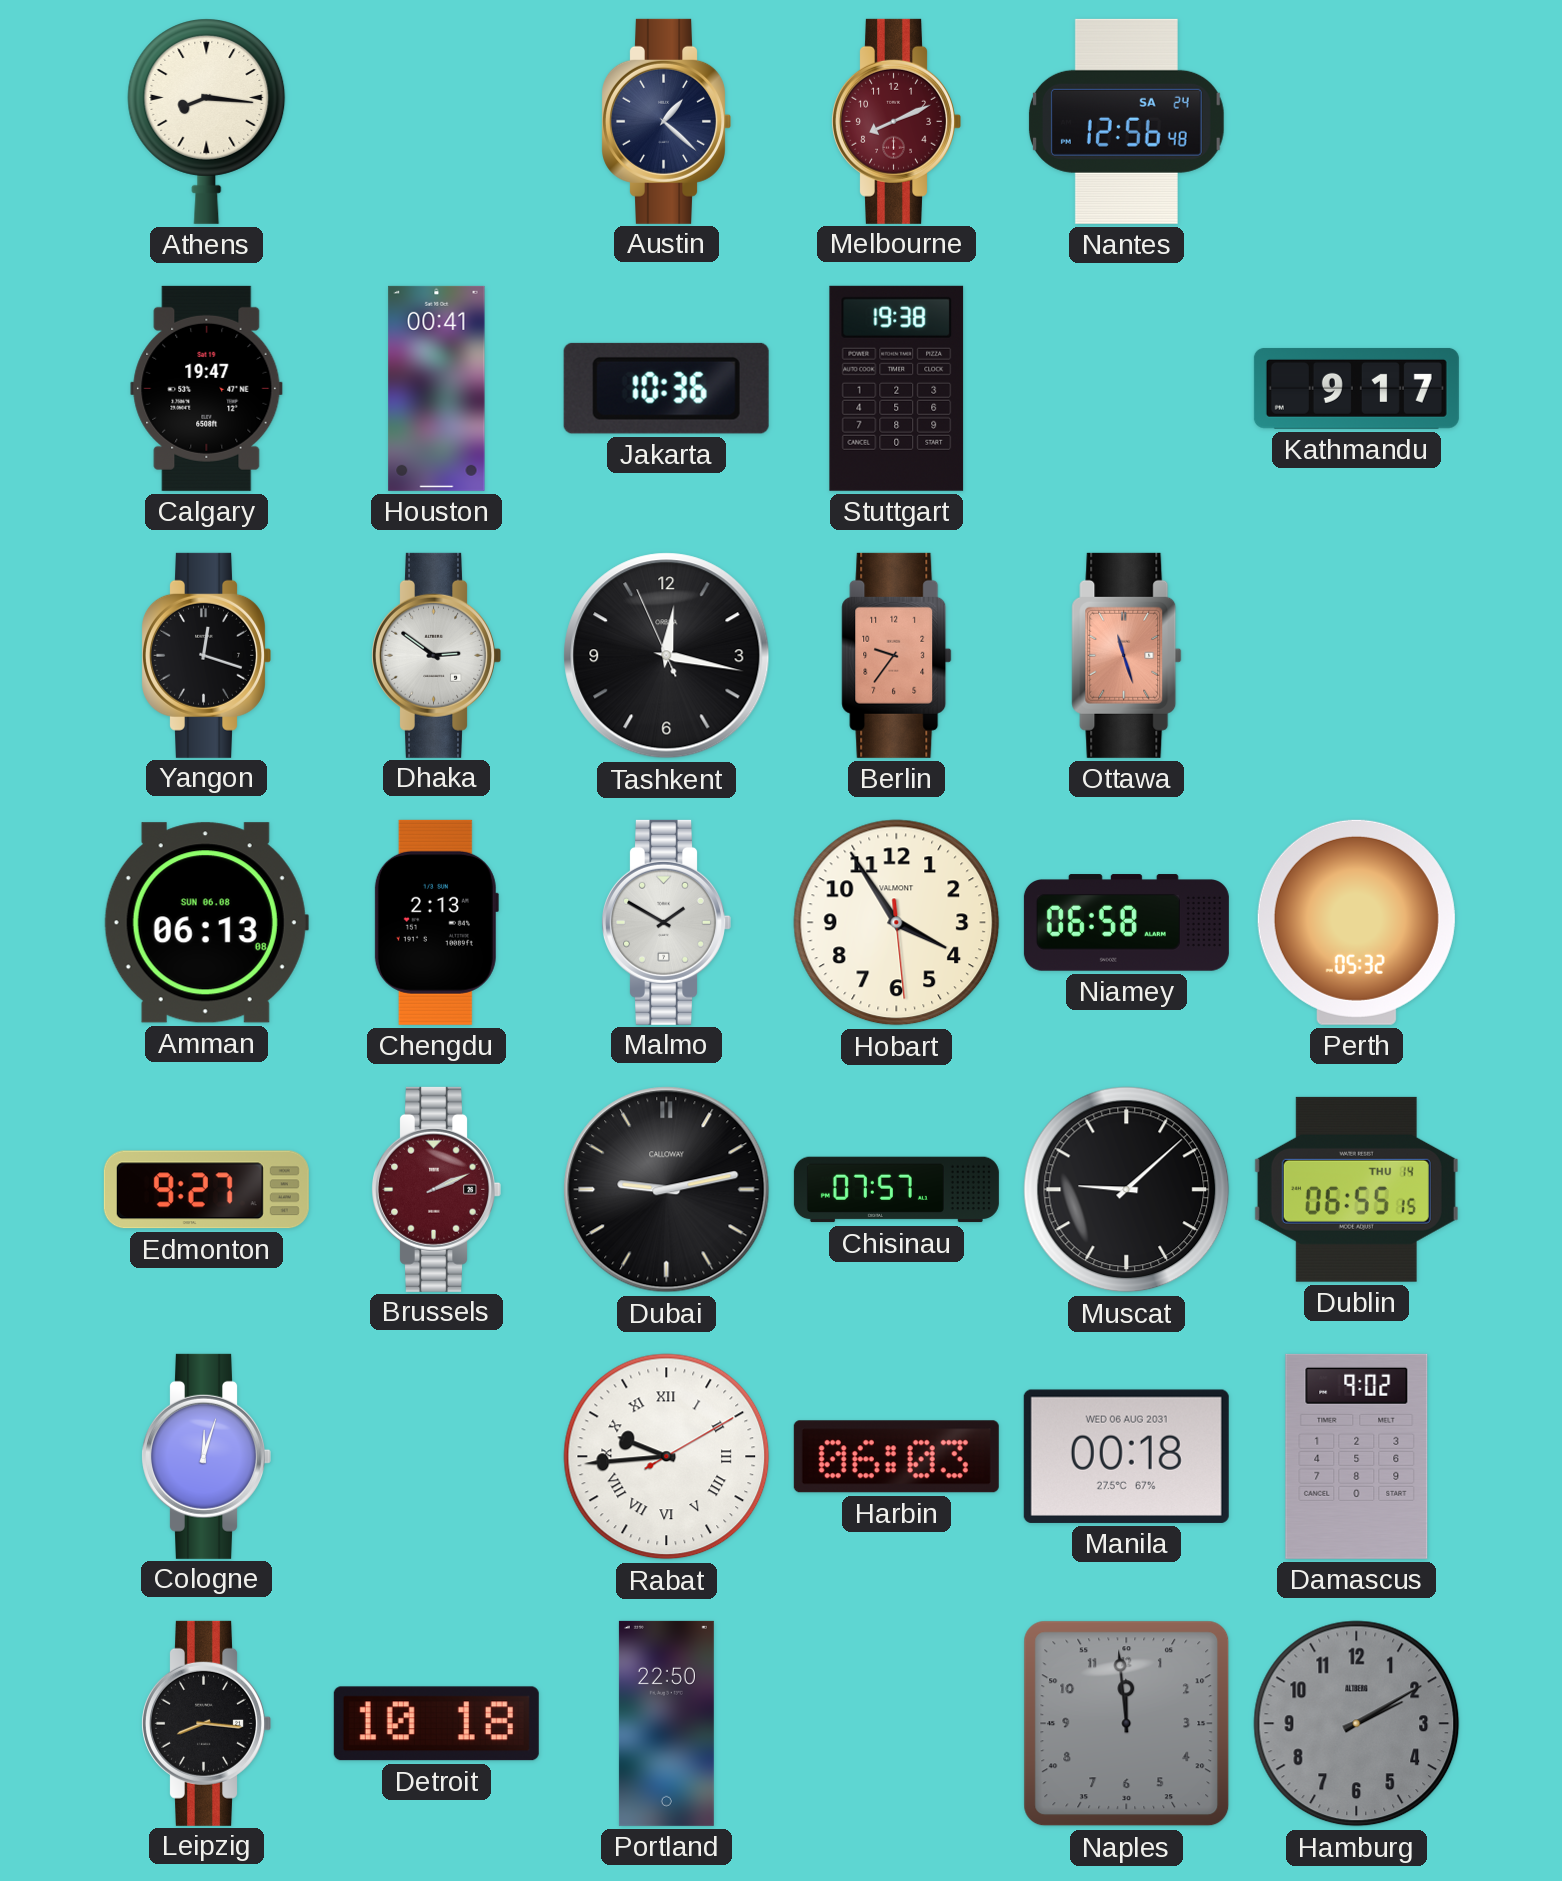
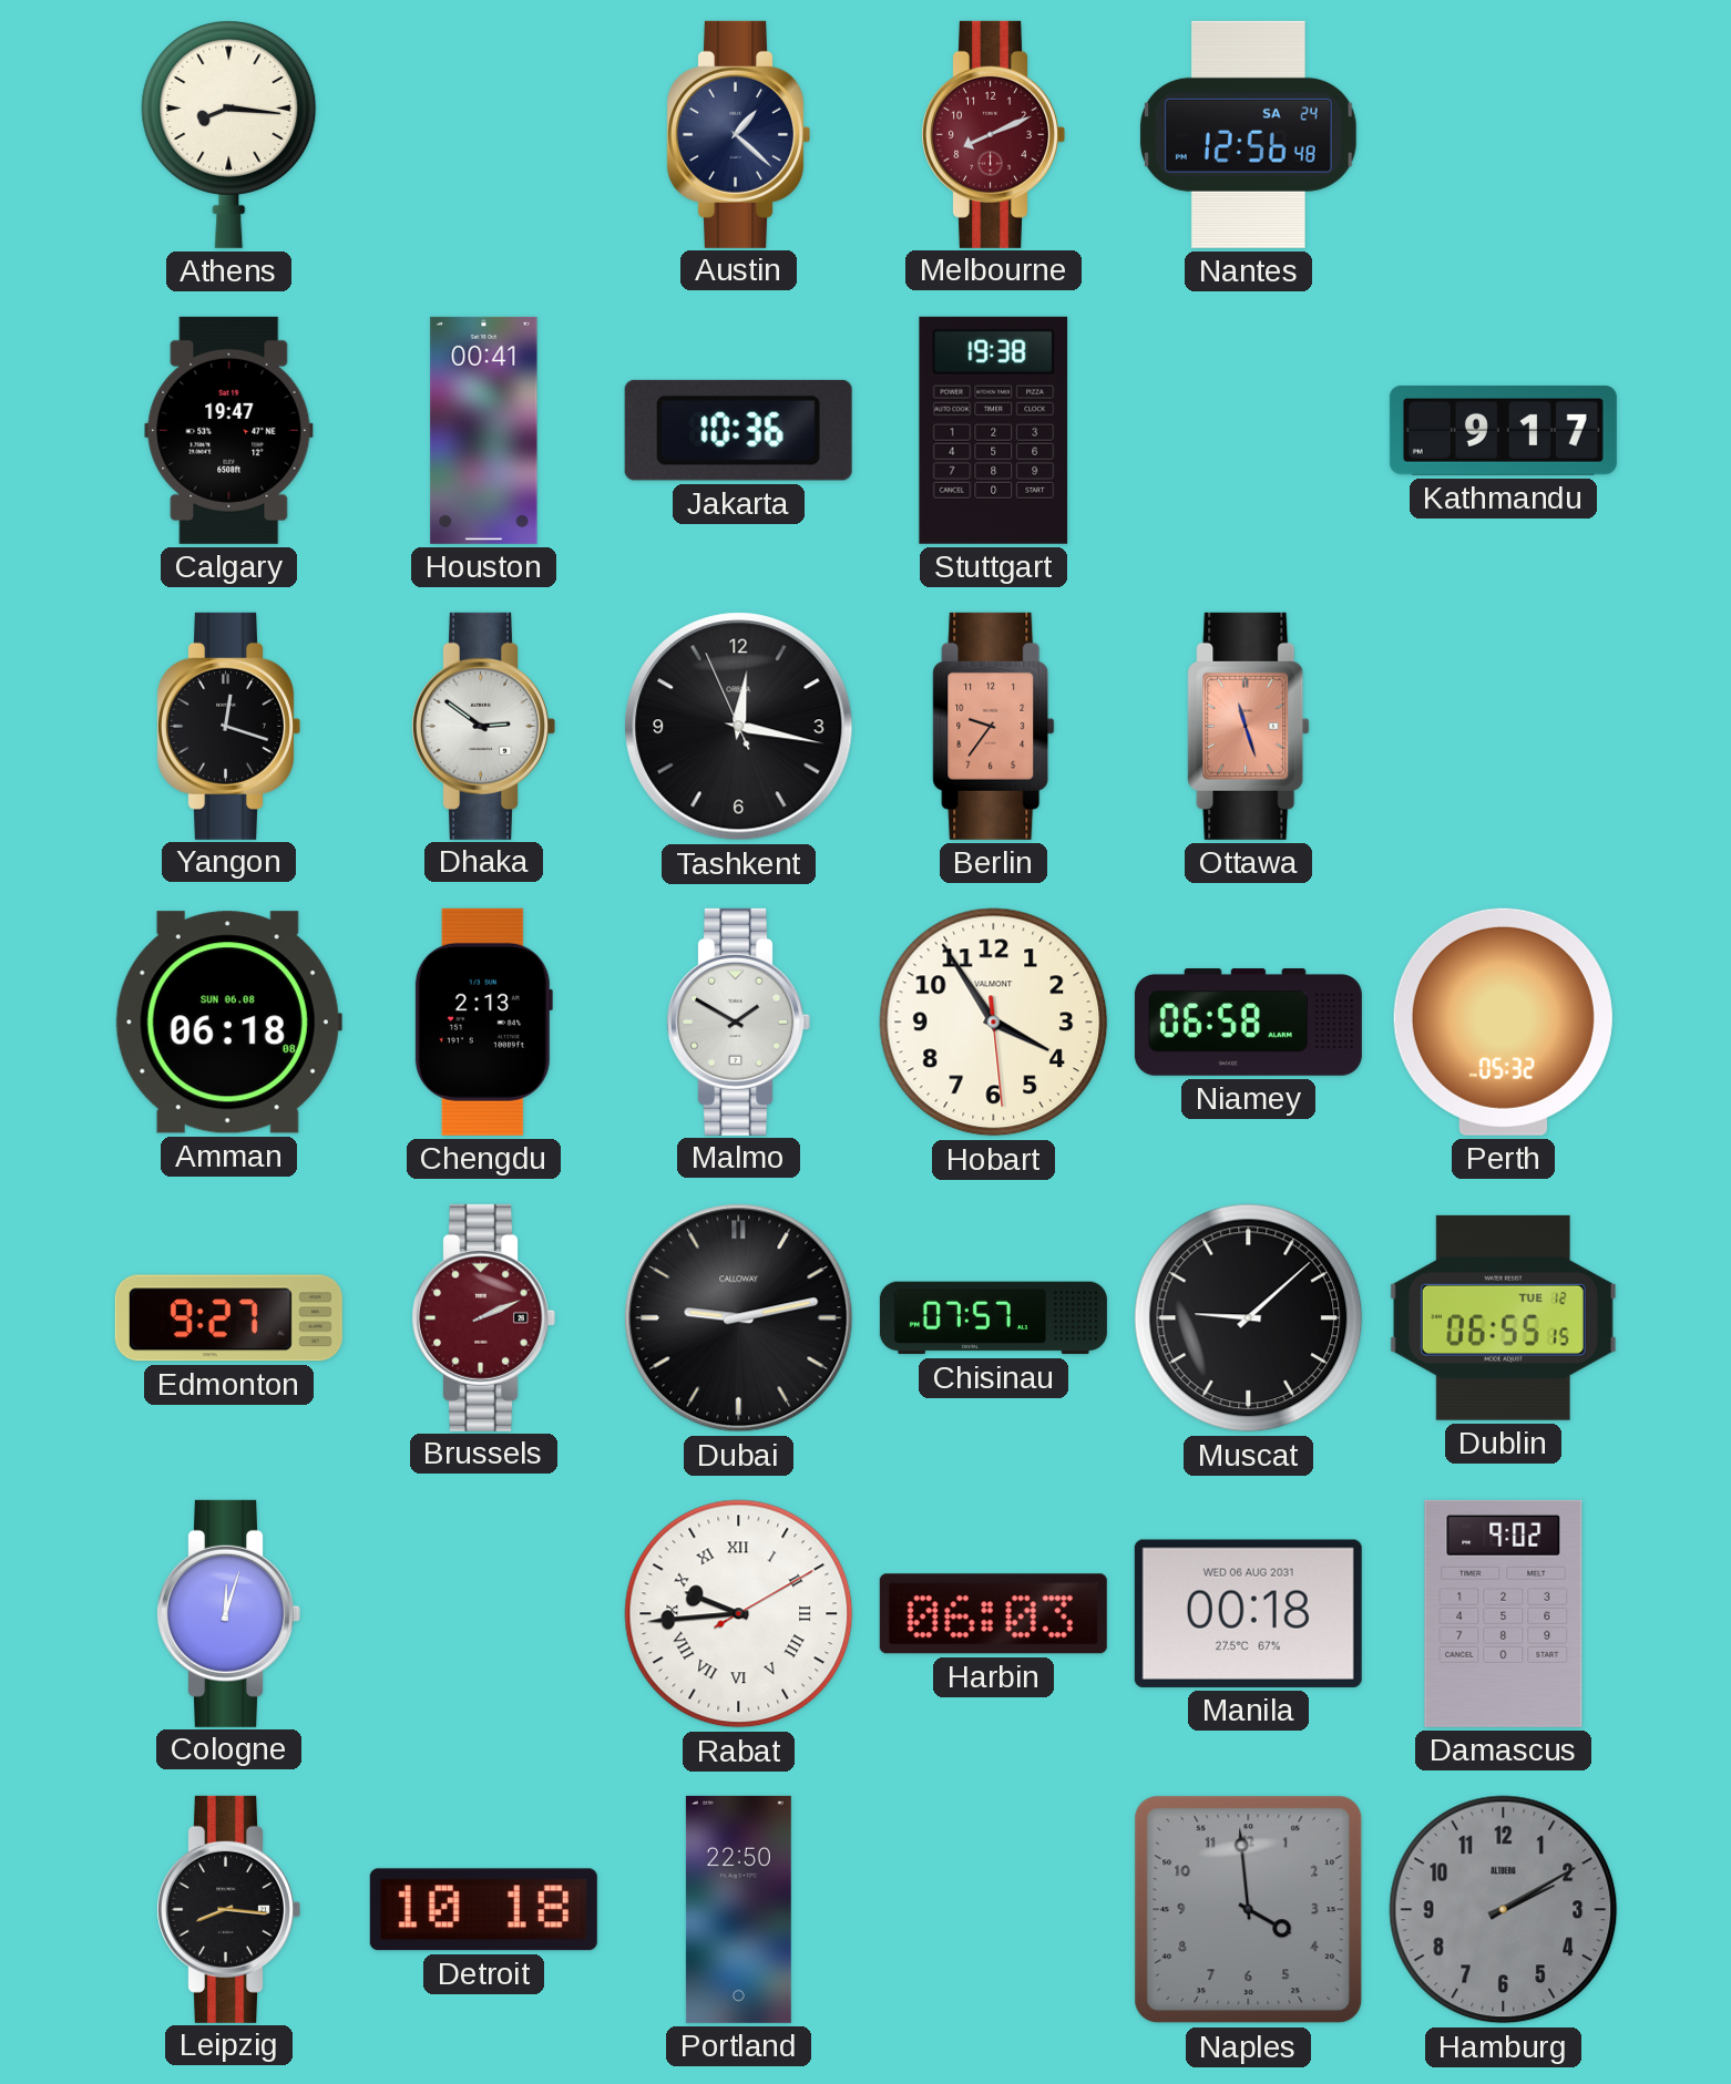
Amman: 06:13 -> 06:18
Dublin date: THU 14 -> TUE 12
Naples: 11:59 -> 3:59
